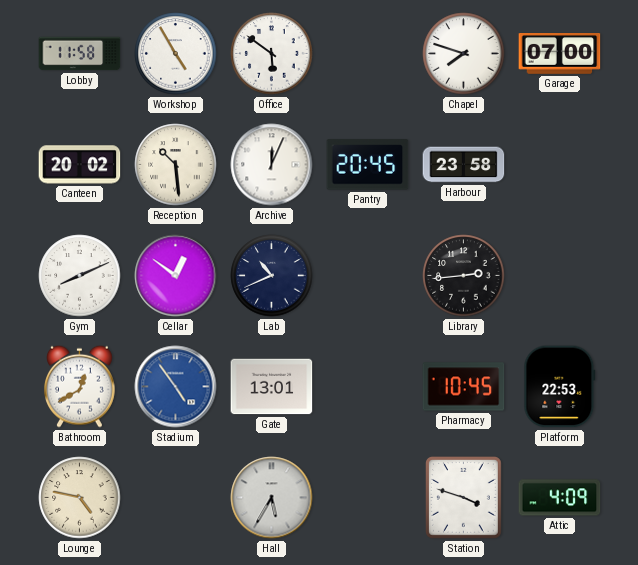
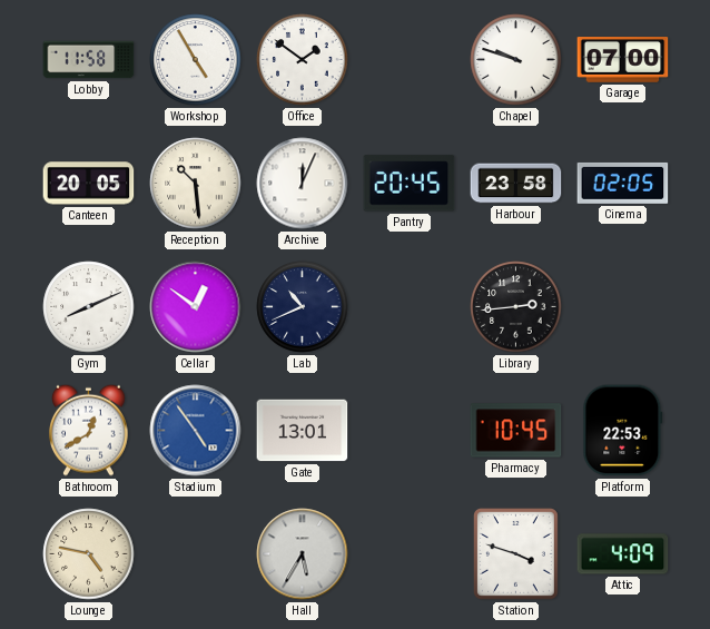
Office: 5:51 -> 1:51
Chapel: 7:48 -> 9:48
Canteen: 20:02 -> 20:05
Cinema: none -> 02:05
